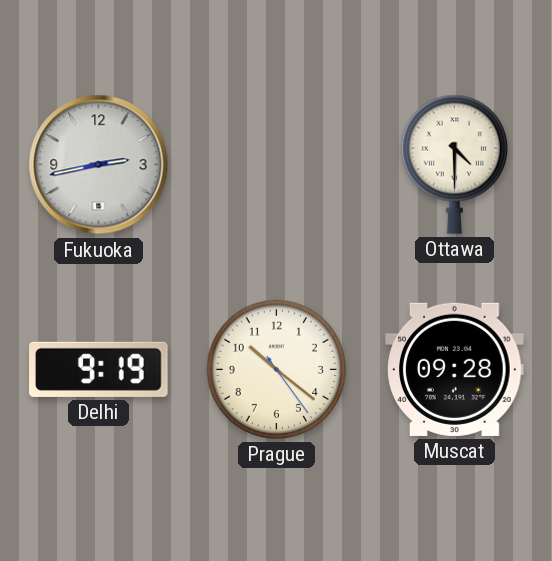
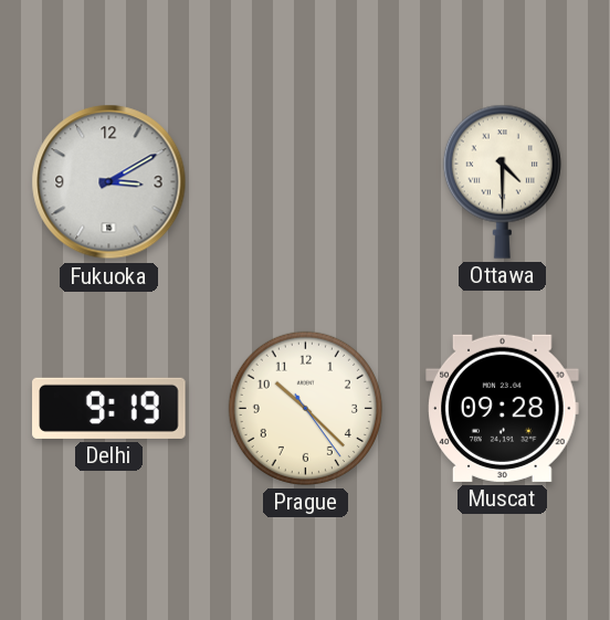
Fukuoka: 2:43 -> 3:10
Prague: 10:21 -> 10:22
